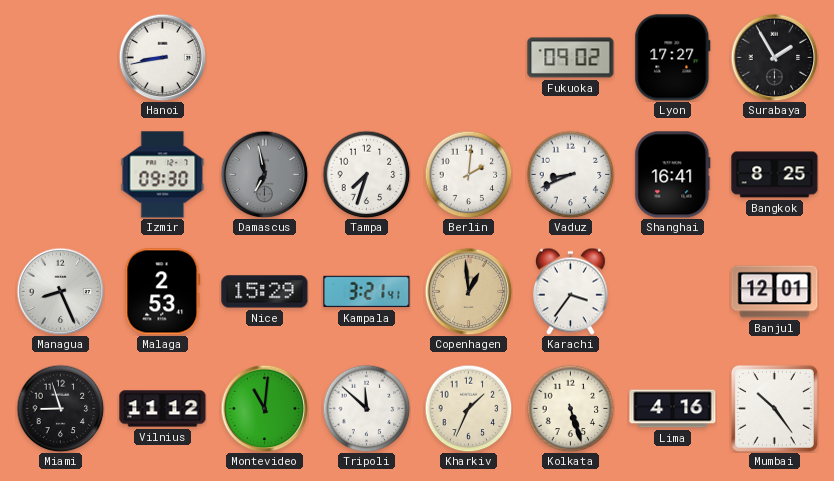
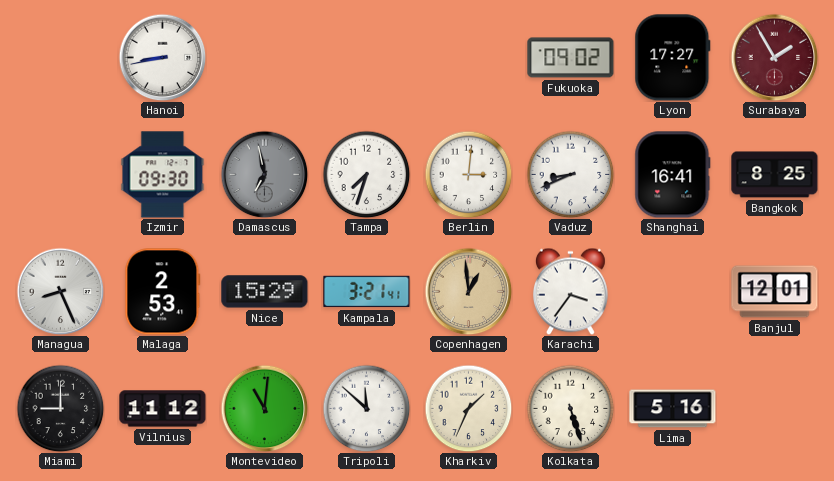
Surabaya dial: black -> burgundy
Berlin: 2:01 -> 3:01
Miami: 8:57 -> 9:00
Lima: 4:16 -> 5:16
Mumbai: 10:24 -> none
